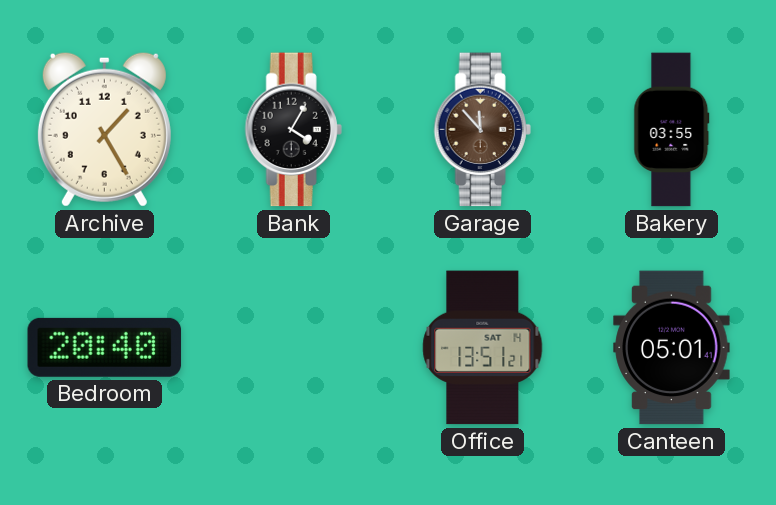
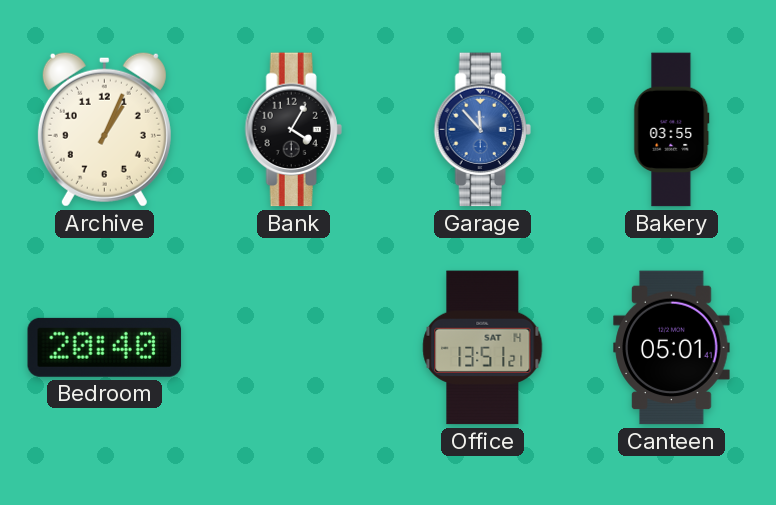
Archive: 1:25 -> 1:04
Garage dial: brown -> blue
